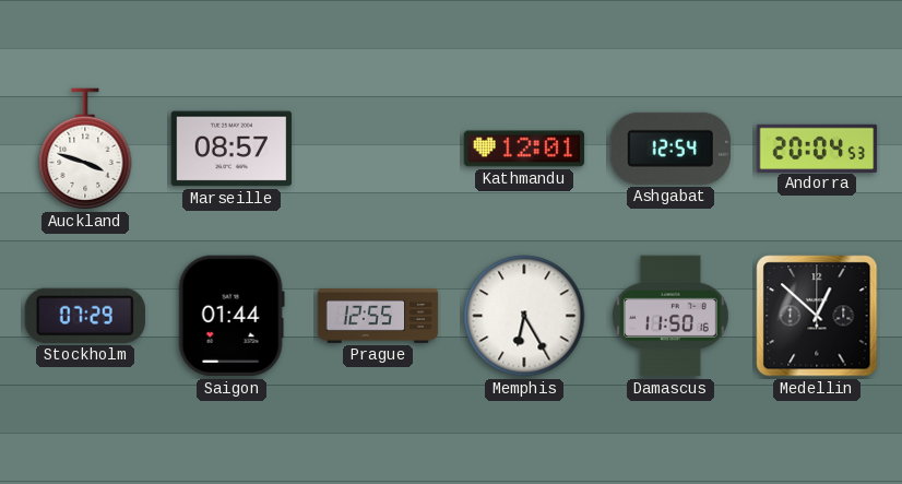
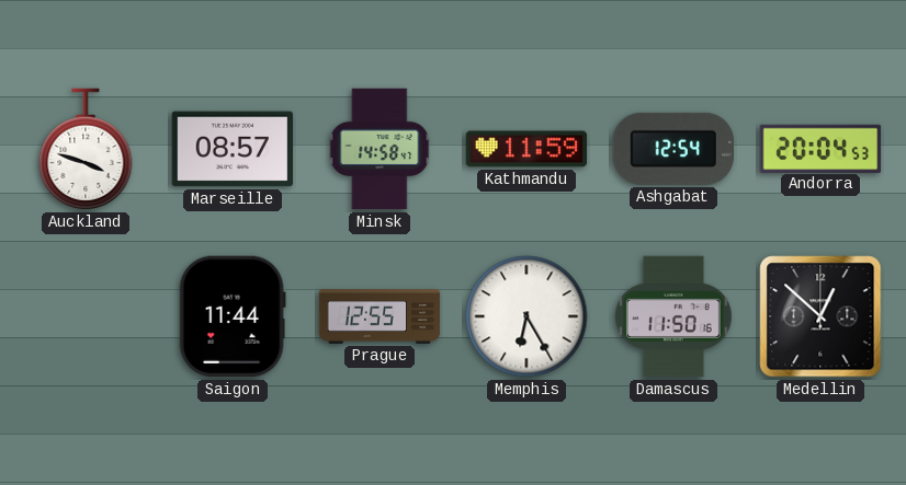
Minsk: none -> 14:58
Kathmandu: 12:01 -> 11:59
Stockholm: 07:29 -> none
Saigon: 01:44 -> 11:44
